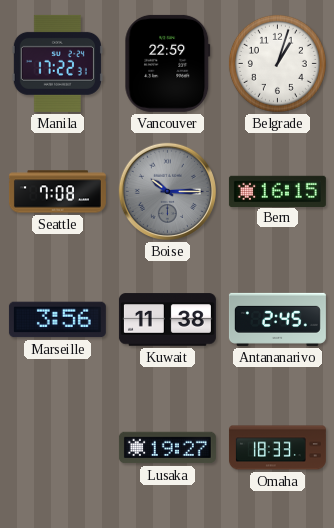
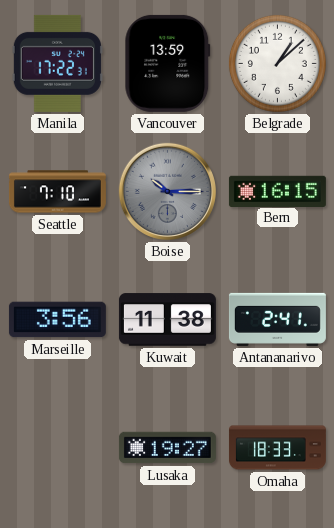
Vancouver: 22:59 -> 13:59
Belgrade: 1:03 -> 1:08
Seattle: 7:08 -> 7:10
Antananarivo: 2:45 -> 2:41
